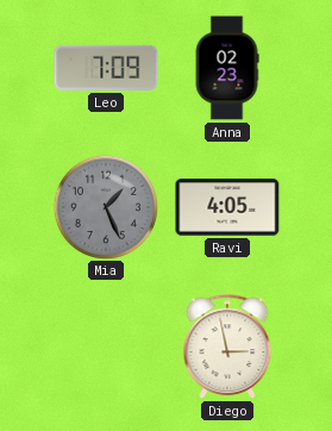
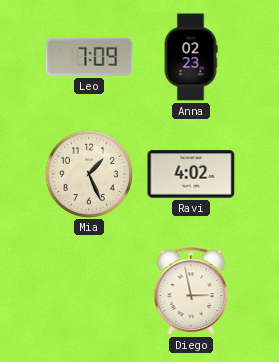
Mia dial: grey -> cream
Ravi: 4:05 -> 4:02
